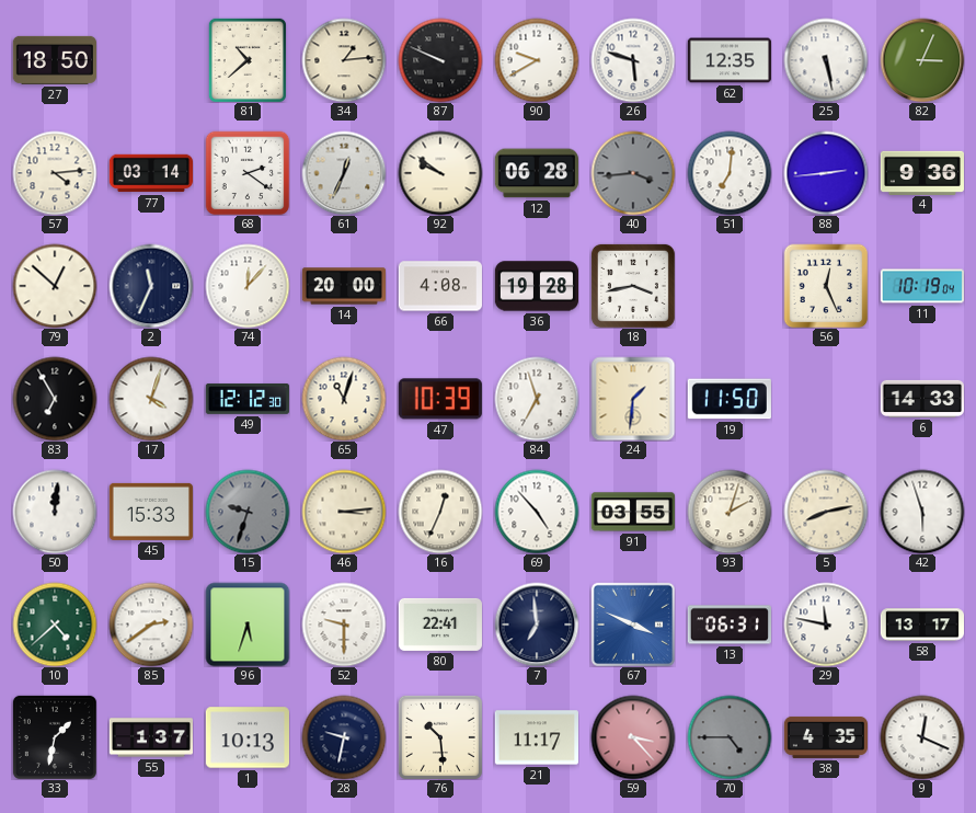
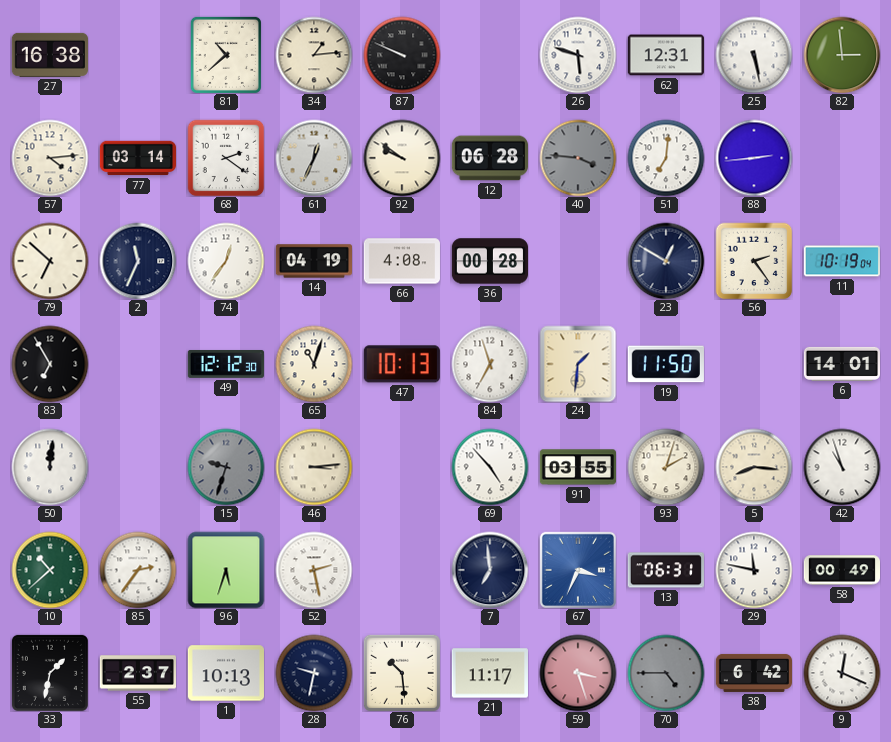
27: 18:50 -> 16:38
90: 9:40 -> none
62: 12:35 -> 12:31
82: 3:04 -> 2:59
40: 3:44 -> 3:46
4: 9:36 -> none
79: 12:52 -> 6:52
74: 12:07 -> 12:36
14: 20:00 -> 04:19
36: 19:28 -> 00:28
18: 3:43 -> none
23: none -> 12:50
56: 12:26 -> 2:24
17: 4:03 -> none
47: 10:39 -> 10:13
6: 14:33 -> 14:01
45: 15:33 -> none
16: 12:34 -> none
5: 8:13 -> 8:16
42: 5:57 -> 10:57
10: 4:38 -> 10:38
85: 2:39 -> 2:36
52: 9:30 -> 2:28
80: 22:41 -> none
67: 3:49 -> 3:34
58: 13:17 -> 00:49
55: 1:37 -> 2:37
59: 3:23 -> 3:27
38: 4:35 -> 6:42
